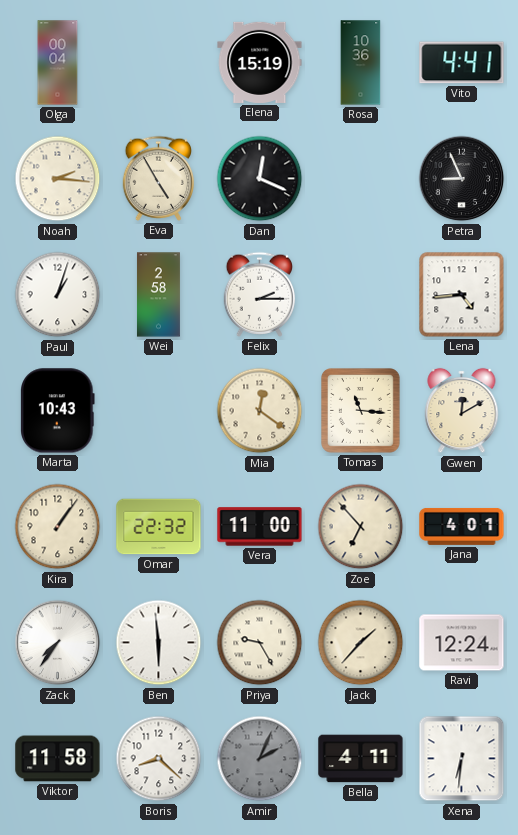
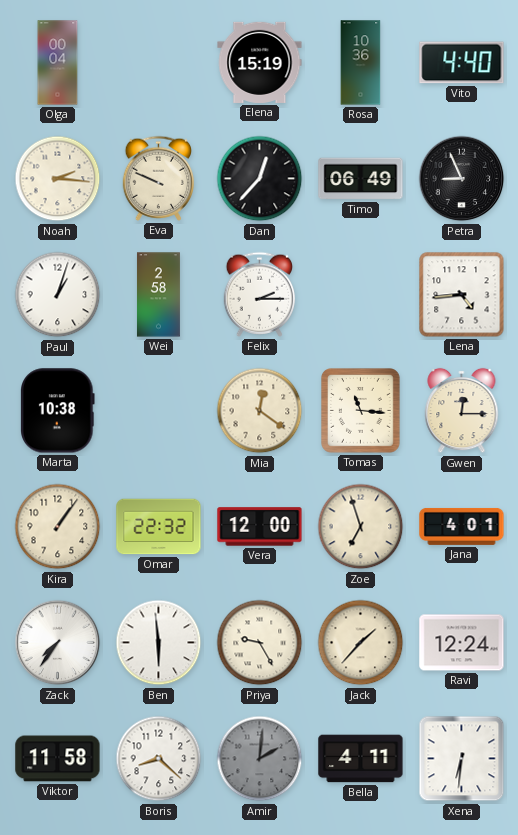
Vito: 4:41 -> 4:40
Eva: 4:55 -> 9:49
Dan: 12:19 -> 12:37
Timo: none -> 06:49
Marta: 10:43 -> 10:38
Gwen: 12:10 -> 12:15
Vera: 11:00 -> 12:00
Zoe: 6:53 -> 6:57
Amir: 2:04 -> 2:01
